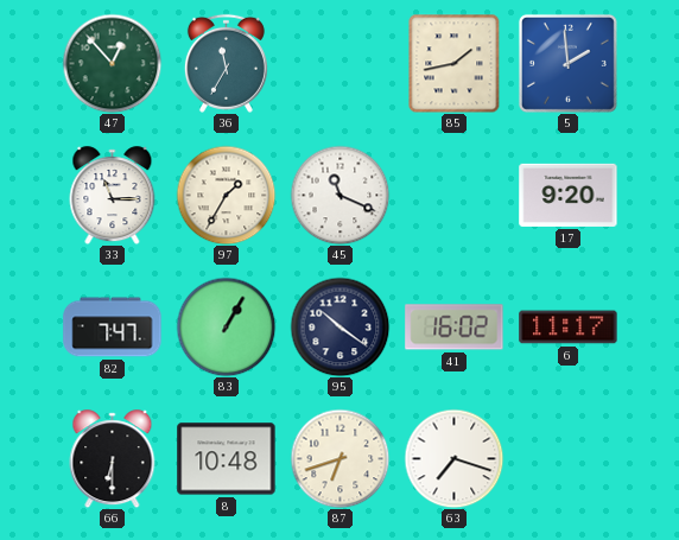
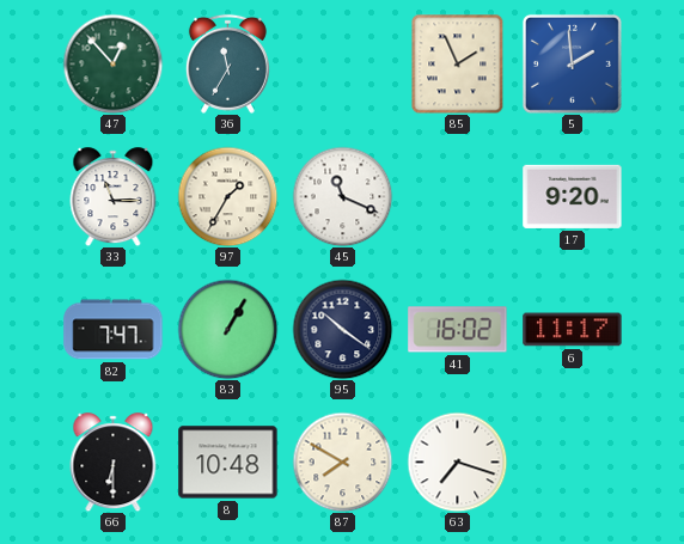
85: 1:43 -> 1:56
87: 6:42 -> 7:50
